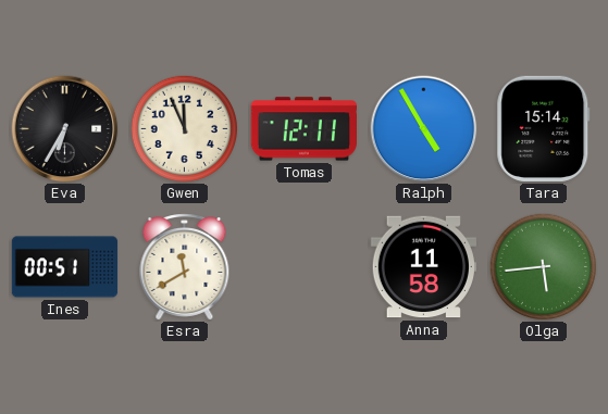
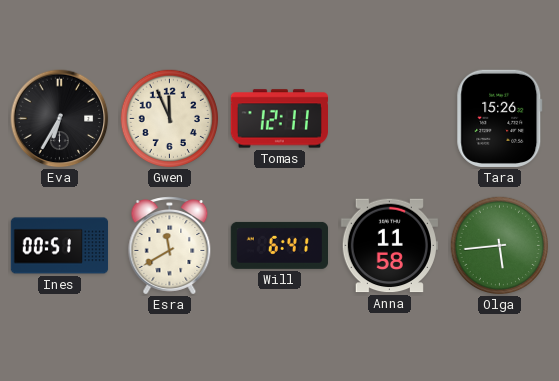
Ralph: 4:55 -> none
Tara: 15:14 -> 15:26
Will: none -> 6:41
